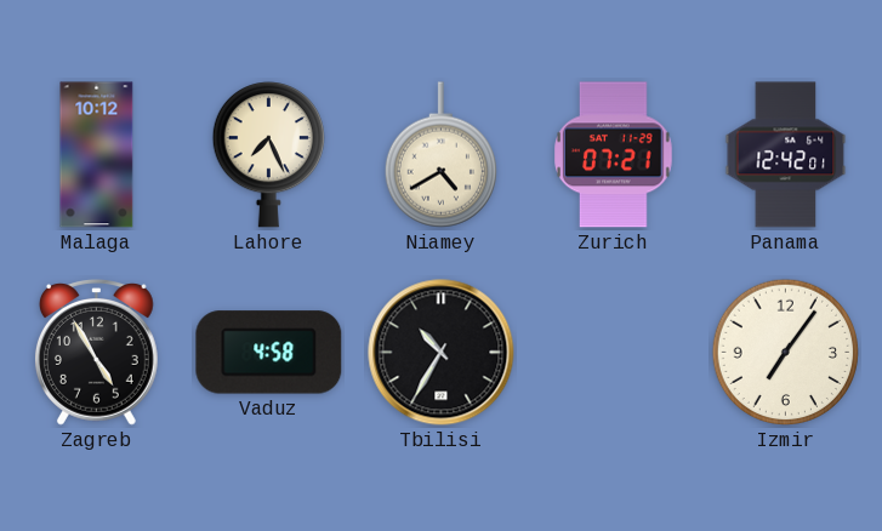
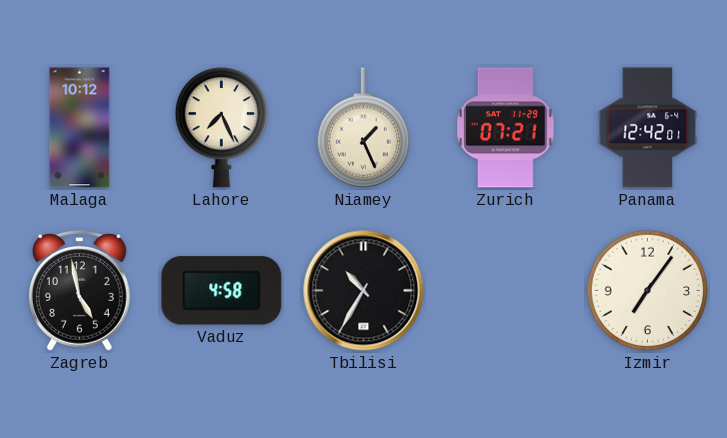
Niamey: 4:40 -> 1:26
Zagreb: 4:55 -> 4:58
